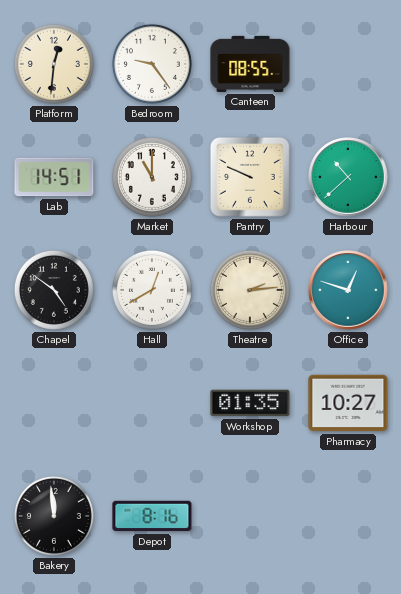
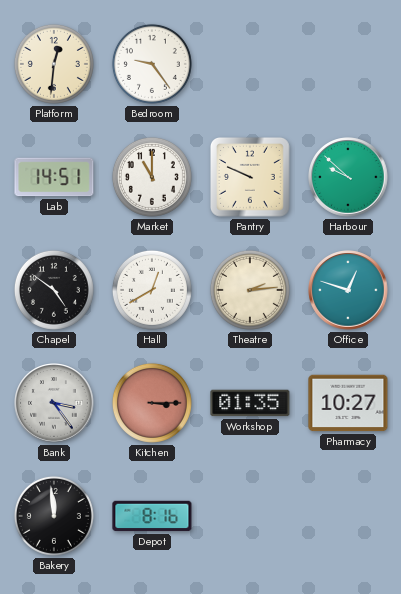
Canteen: 08:55 -> none
Harbour: 10:38 -> 9:52
Bank: none -> 3:24
Kitchen: none -> 3:15
